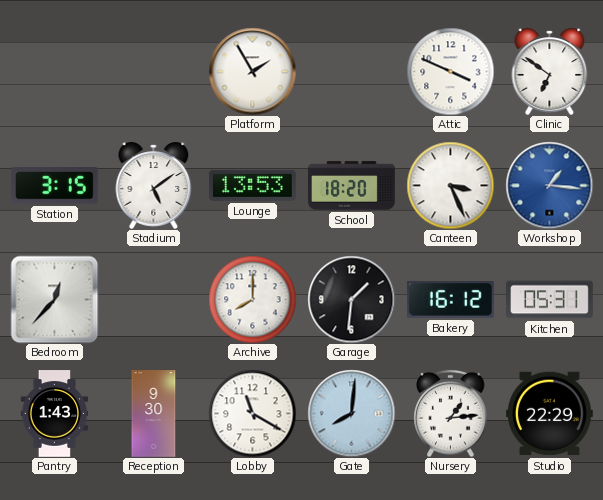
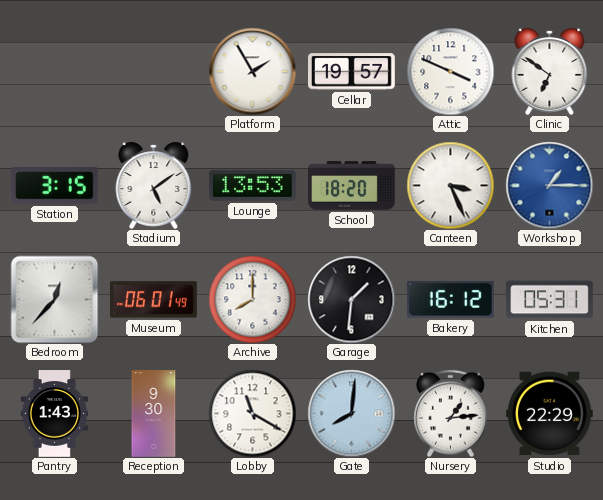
Cellar: none -> 19:57
Workshop: 1:16 -> 1:15
Museum: none -> 06:01
